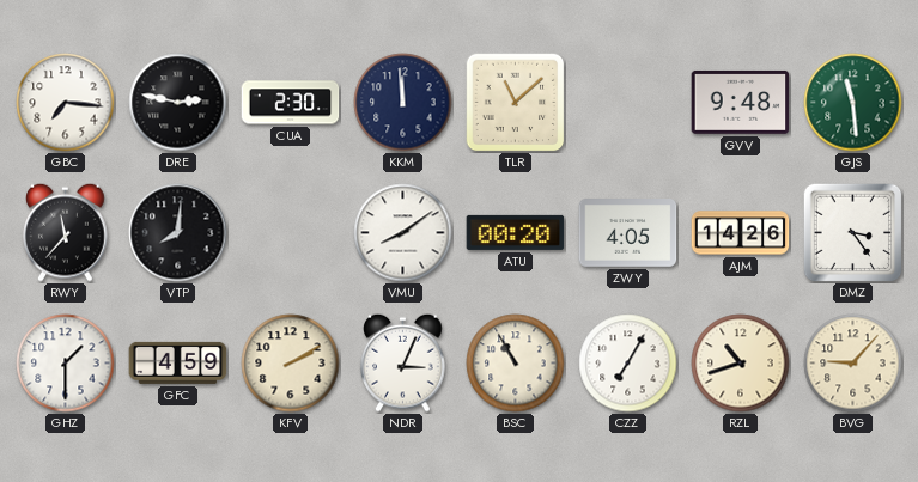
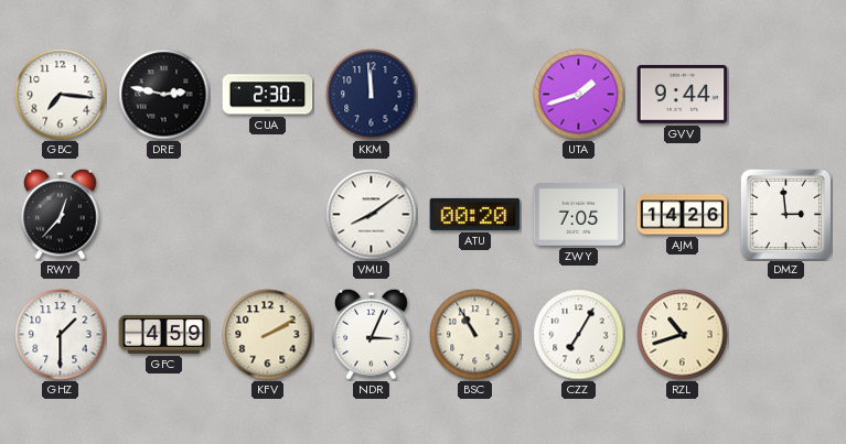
TLR: 11:08 -> none
UTA: none -> 1:42
GVV: 9:48 -> 9:44
GJS: 11:29 -> none
RWY: 11:37 -> 12:37
VTP: 8:01 -> none
ZWY: 4:05 -> 7:05
DMZ: 3:24 -> 2:59
BVG: 9:07 -> none
